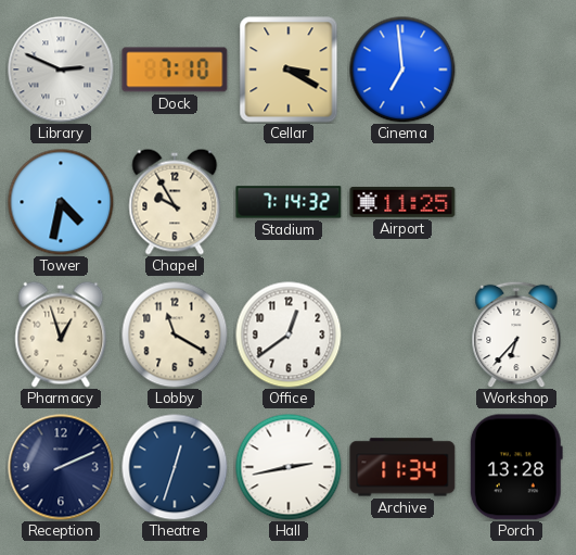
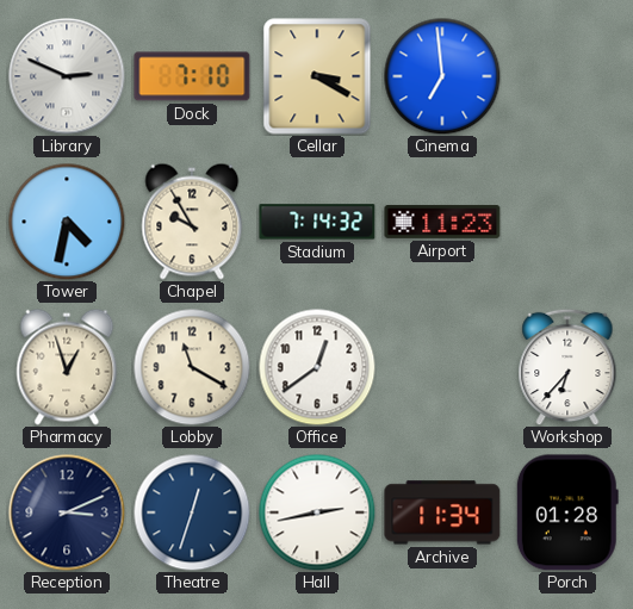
Airport: 11:25 -> 11:23
Reception: 2:11 -> 3:11
Porch: 13:28 -> 01:28
